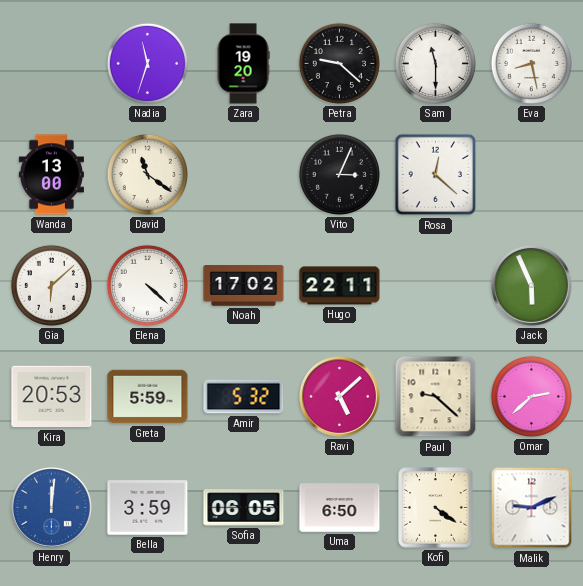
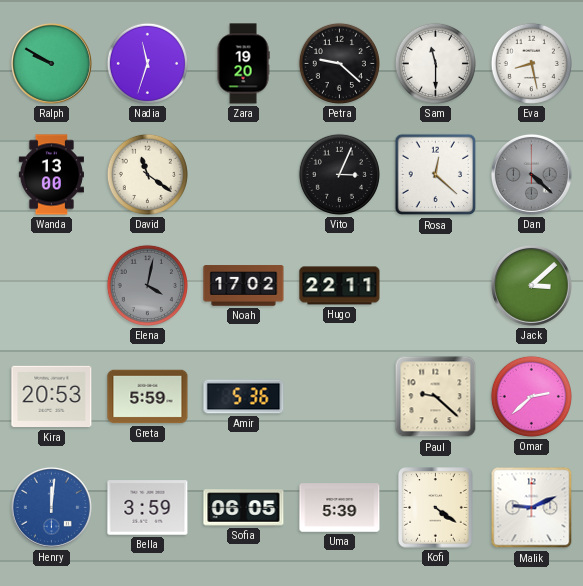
Ralph: none -> 9:50
Dan: none -> 4:22
Gia: 6:08 -> none
Elena: 4:22 -> 4:02
Elena dial: white -> grey
Jack: 5:56 -> 3:08
Amir: 5:32 -> 5:36
Ravi: 5:08 -> none
Uma: 6:50 -> 5:39
